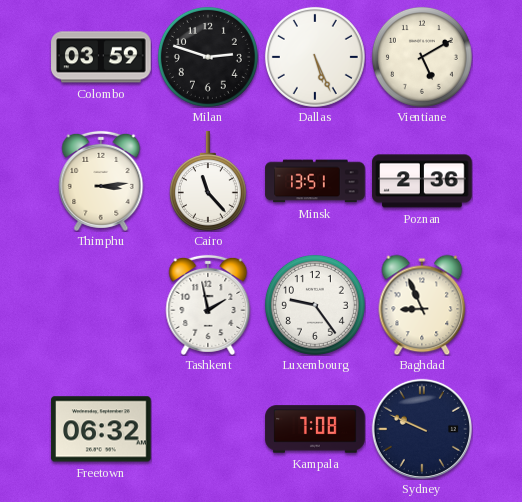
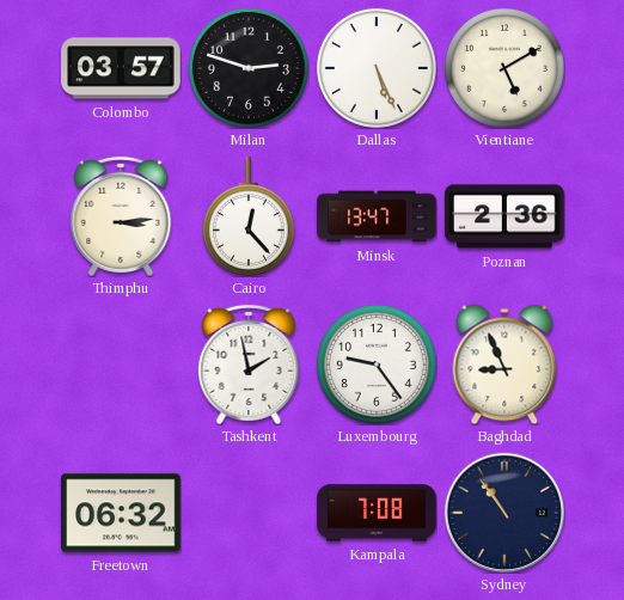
Colombo: 03:59 -> 03:57
Cairo: 11:23 -> 12:23
Minsk: 13:51 -> 13:47
Sydney: 9:49 -> 10:54
